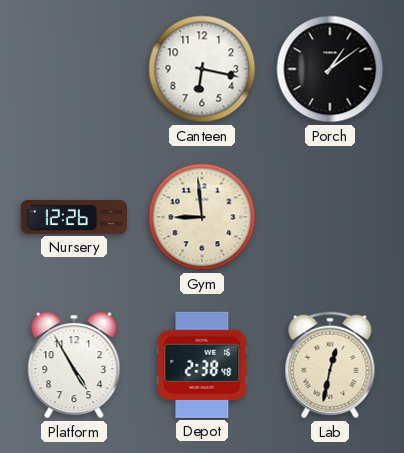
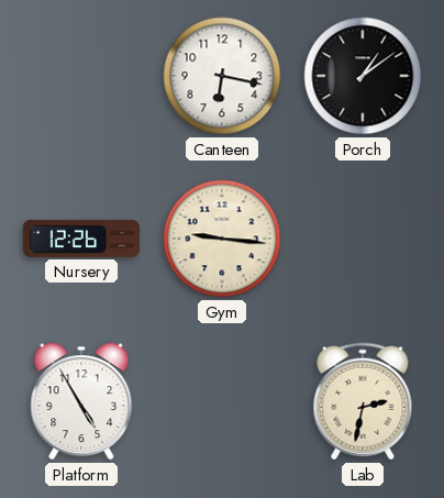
Gym: 8:59 -> 9:16
Depot: 2:38 -> none
Lab: 12:32 -> 2:32
